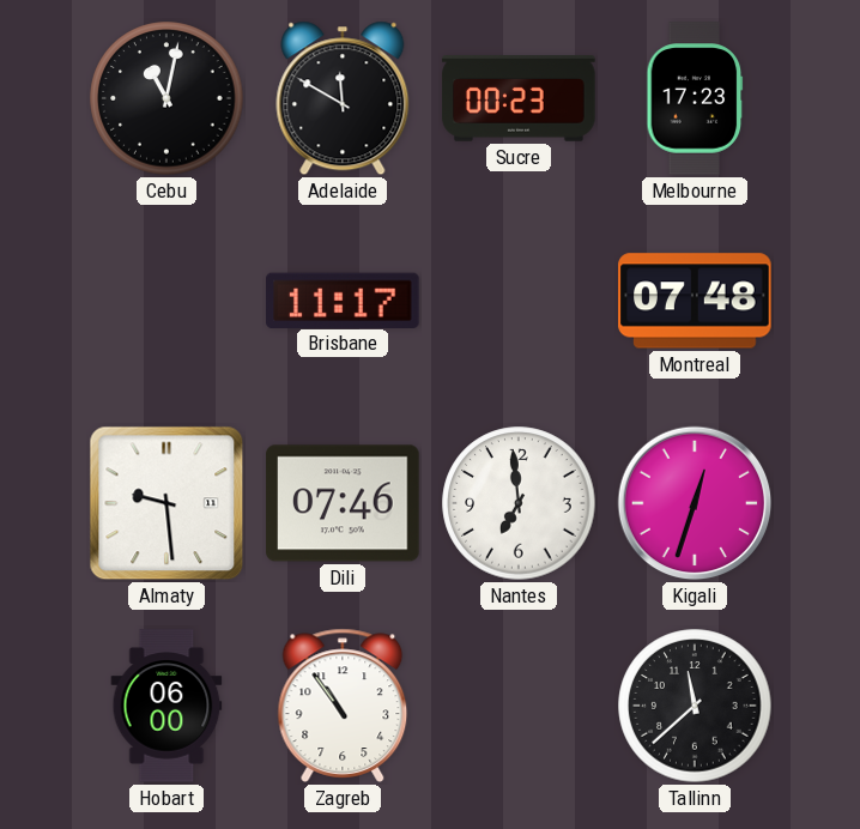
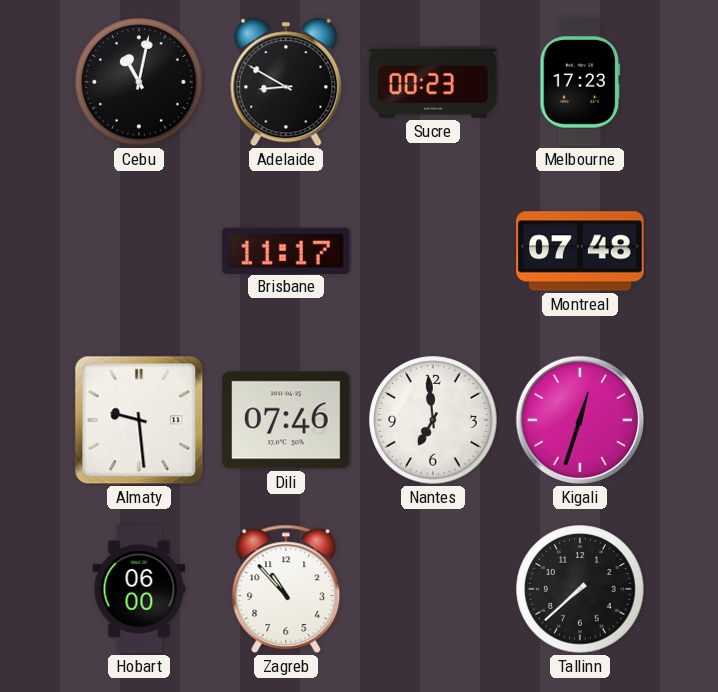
Adelaide: 11:50 -> 8:50
Zagreb: 10:54 -> 10:53
Tallinn: 11:38 -> 7:38
